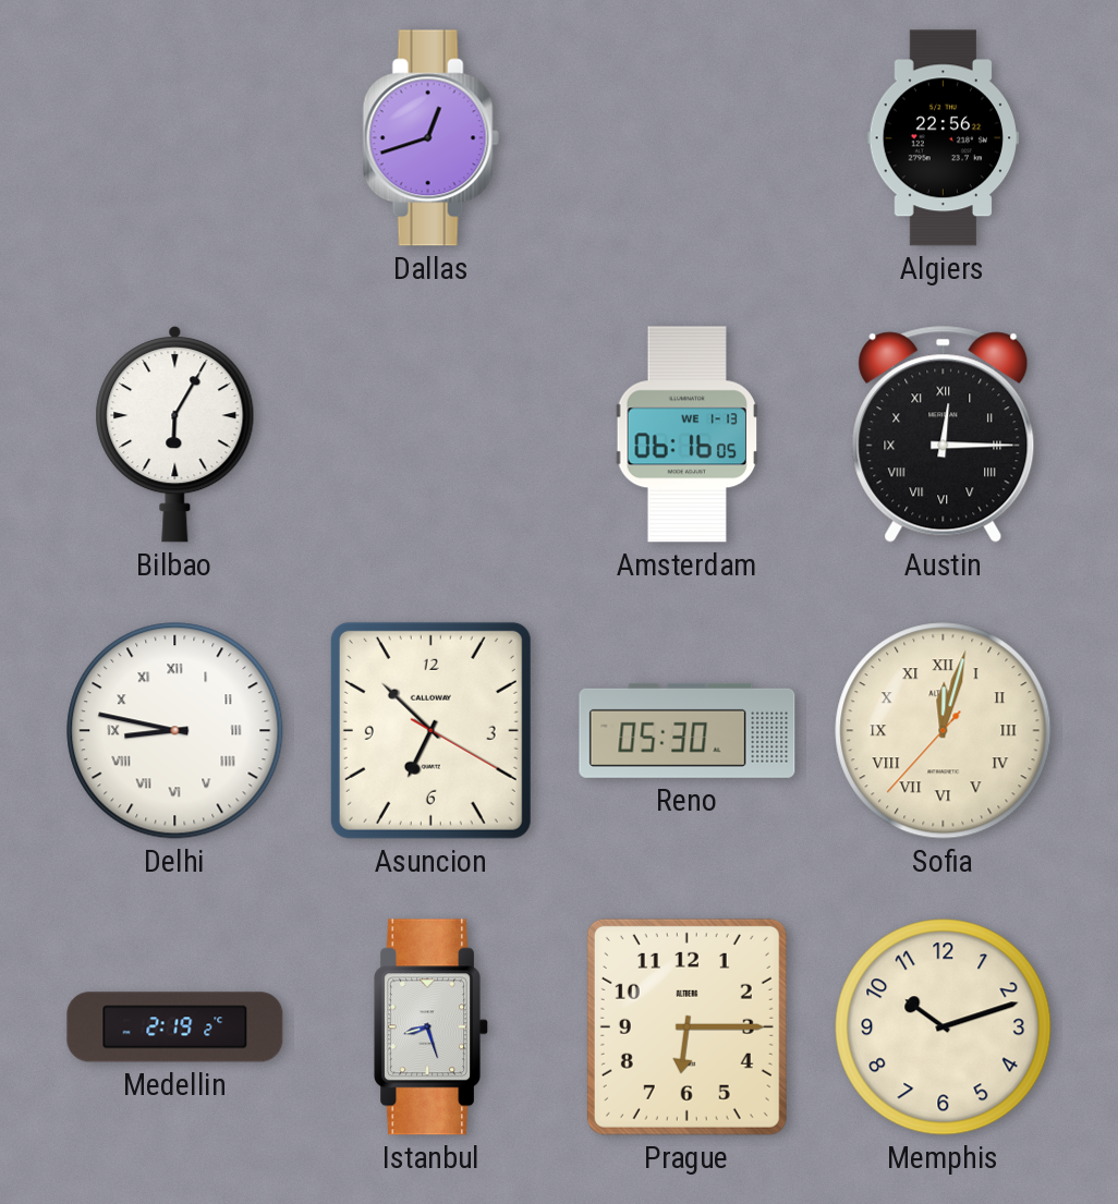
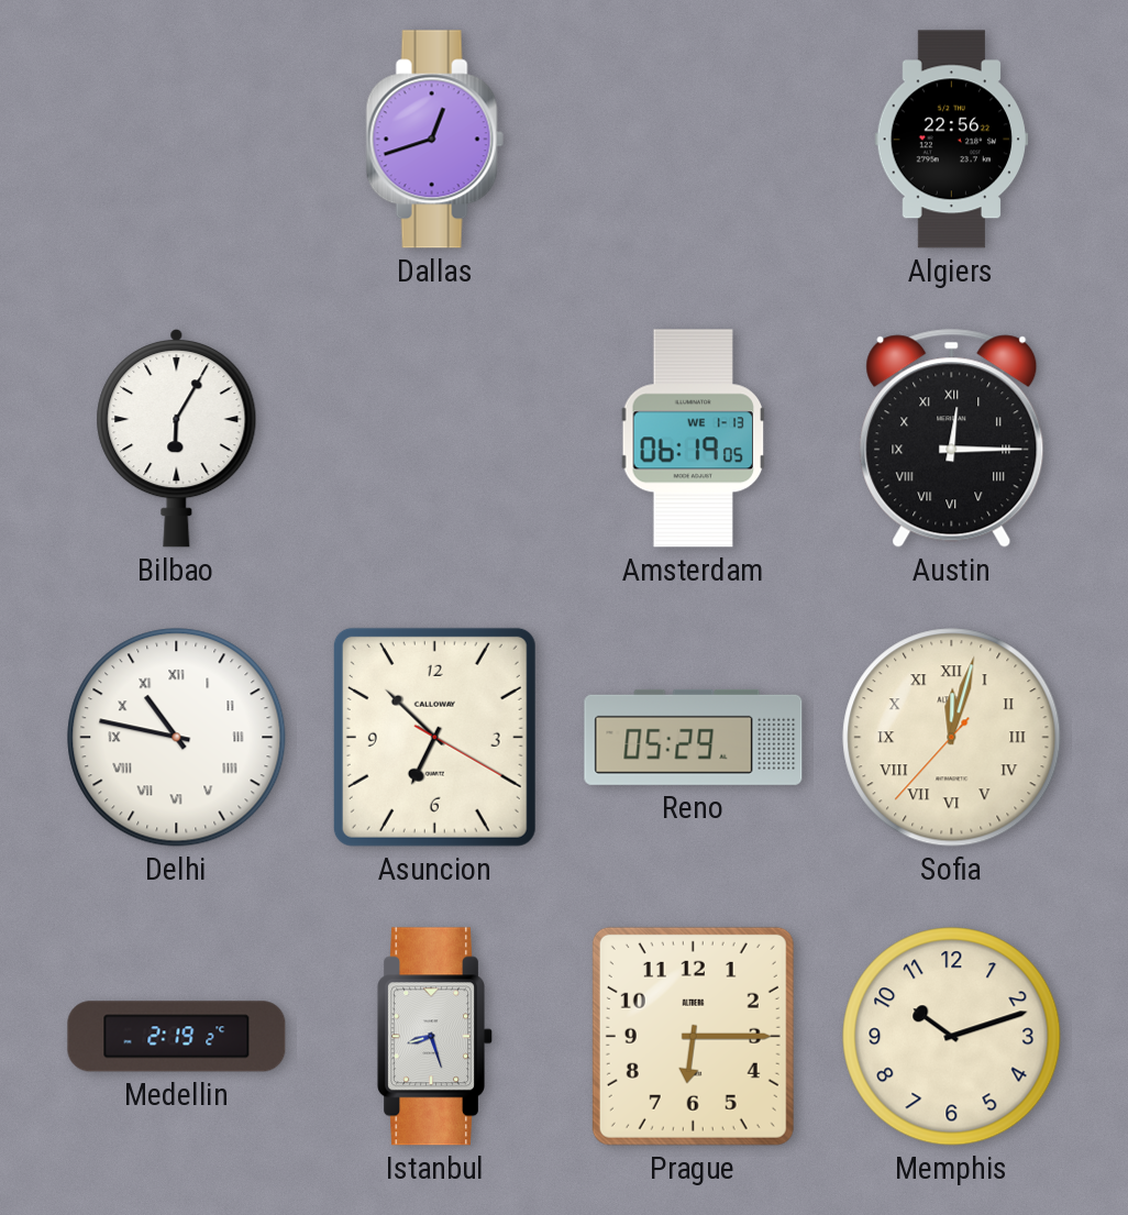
Amsterdam: 06:16 -> 06:19
Delhi: 8:47 -> 10:47
Reno: 05:30 -> 05:29
